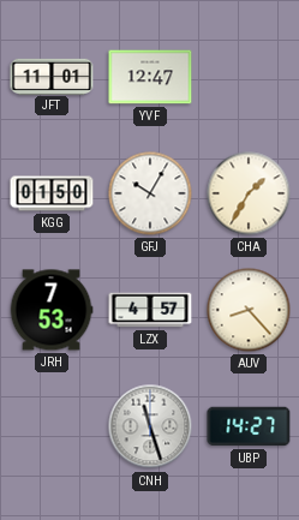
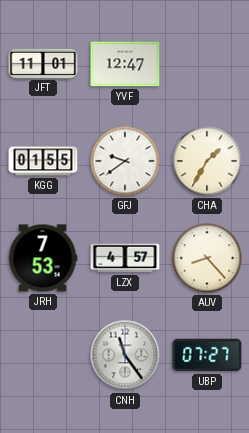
KGG: 01:50 -> 01:55
GFJ: 10:05 -> 9:39
CNH: 11:27 -> 11:24
UBP: 14:27 -> 07:27
